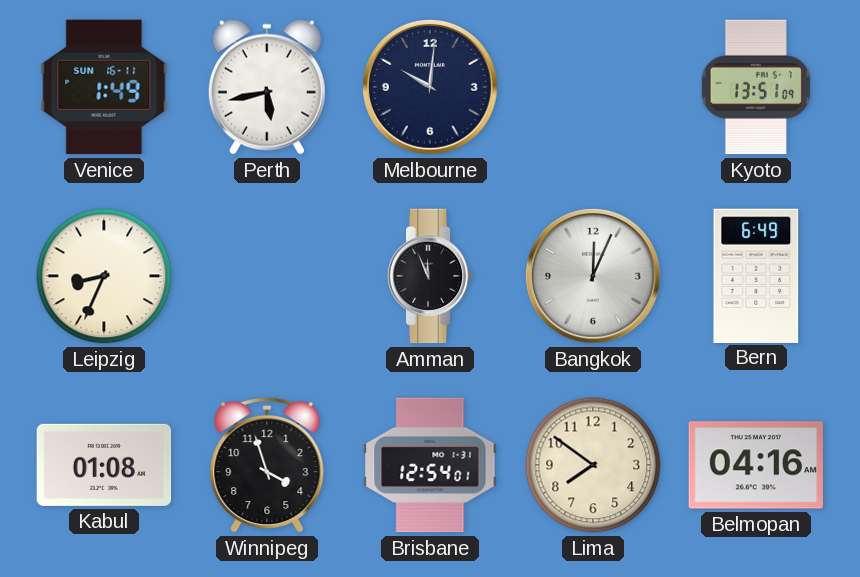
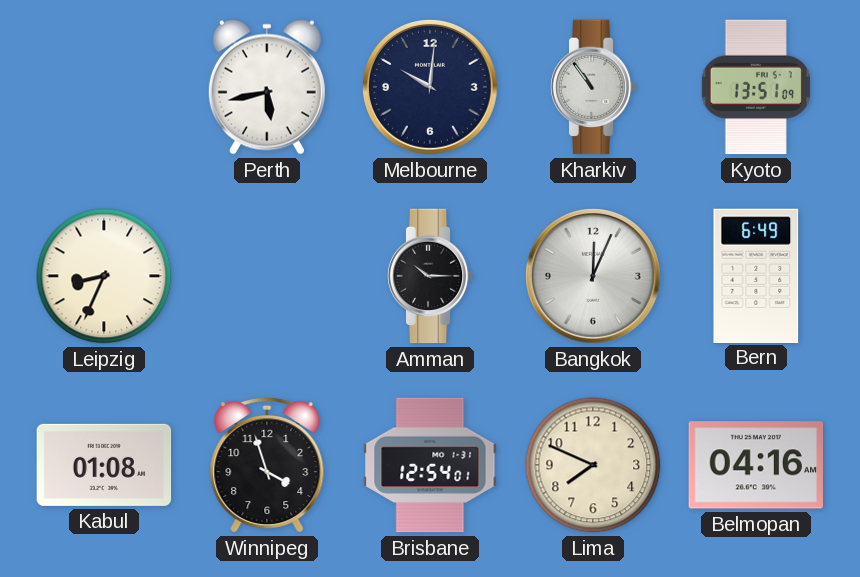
Venice: 1:49 -> none
Kharkiv: none -> 10:54
Amman: 11:56 -> 10:15
Lima: 7:51 -> 7:49
